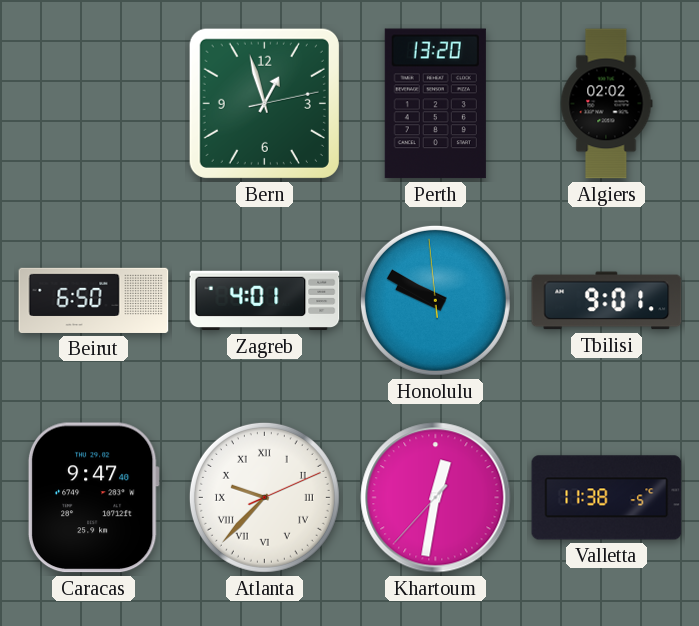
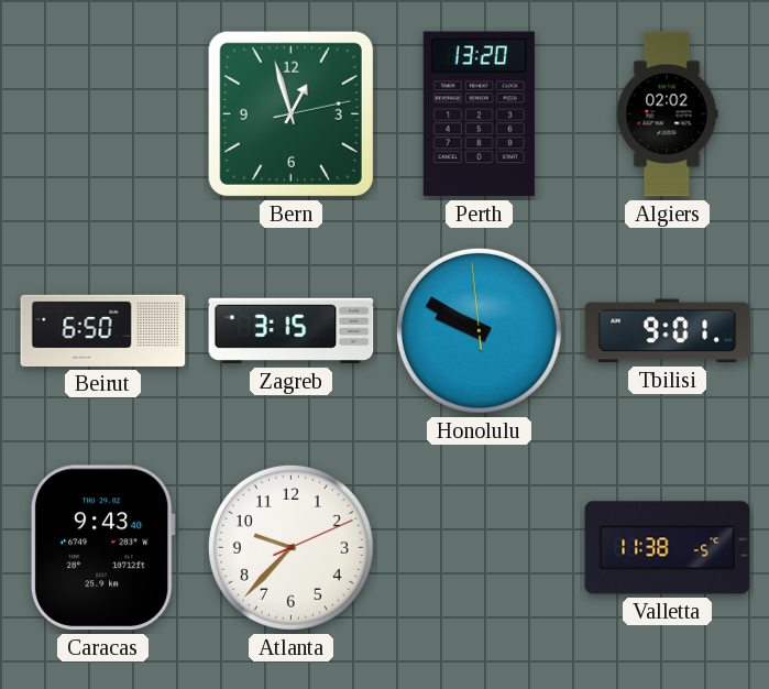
Zagreb: 4:01 -> 3:15
Caracas: 9:47 -> 9:43
Atlanta numerals: Roman -> Arabic
Khartoum: 12:31 -> none
